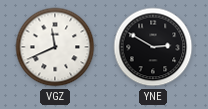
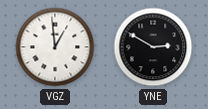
VGZ: 11:41 -> 12:59
